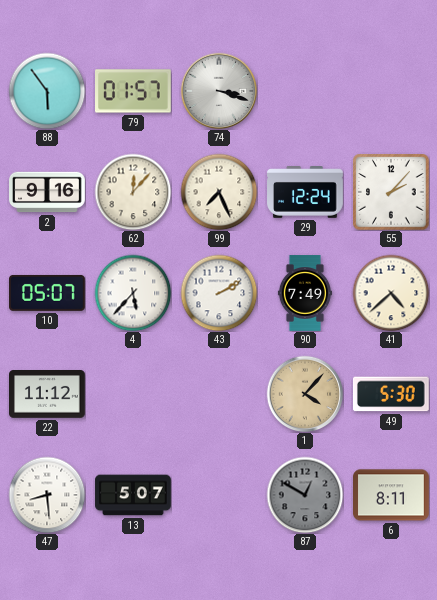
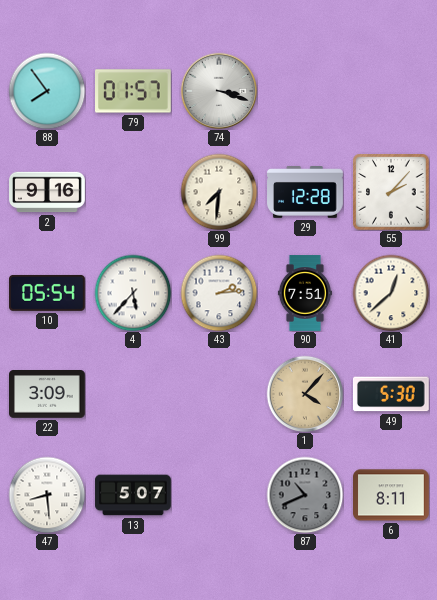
88: 5:54 -> 7:54
62: 12:07 -> none
99: 7:26 -> 7:31
29: 12:24 -> 12:28
10: 05:07 -> 05:54
43: 2:10 -> 2:14
90: 7:49 -> 7:51
41: 4:38 -> 12:38
22: 11:12 -> 3:09
87: 12:50 -> 10:41
